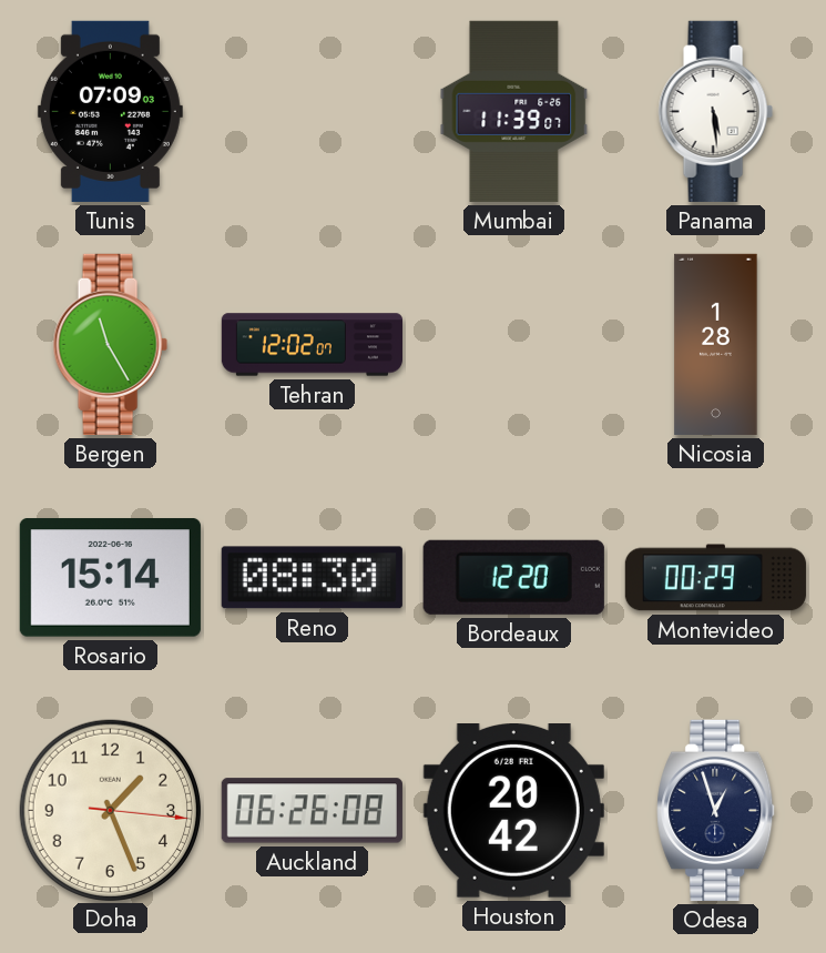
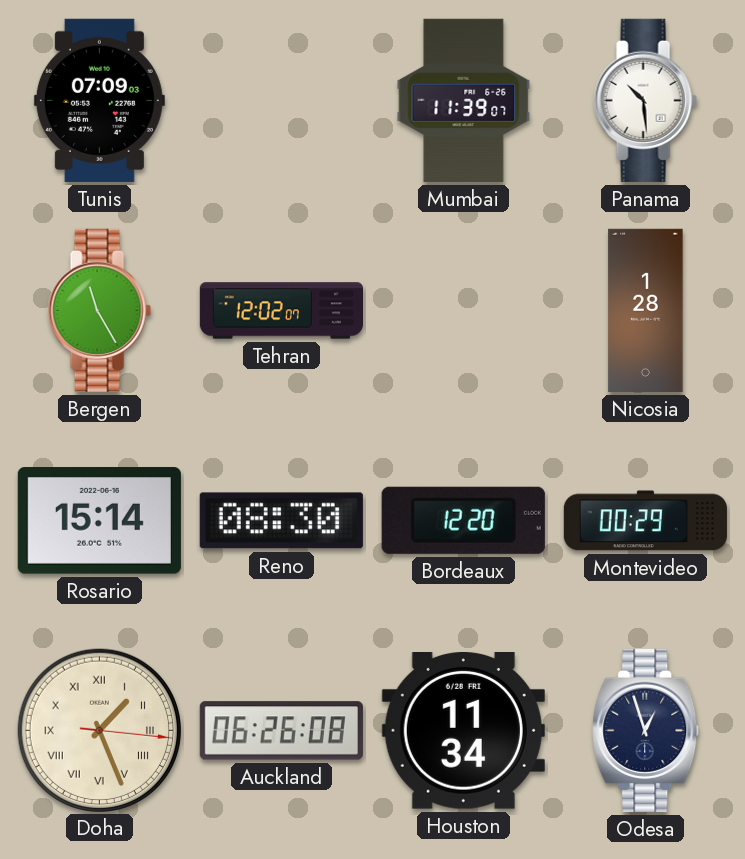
Panama: 5:29 -> 10:29
Doha numerals: Arabic -> Roman
Houston: 20:42 -> 11:34
